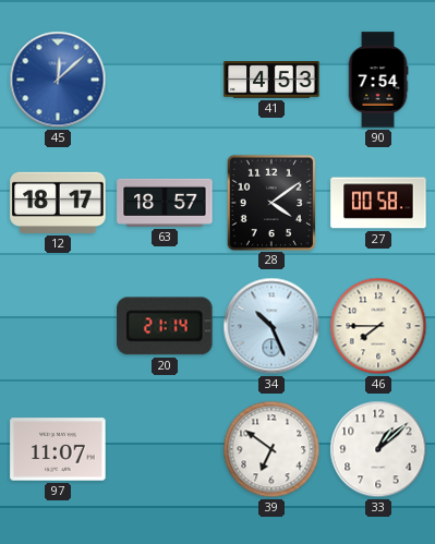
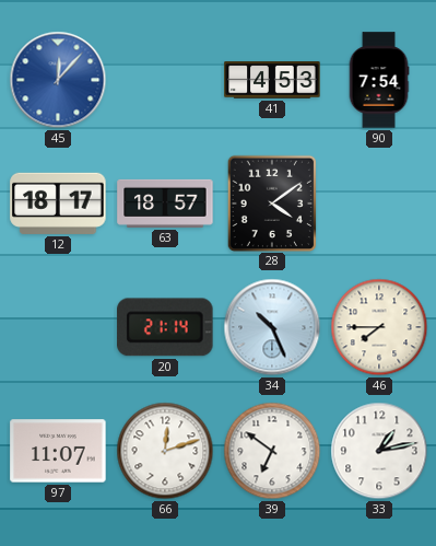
45: 12:08 -> 12:07
27: 00:58 -> none
66: none -> 12:12
33: 1:08 -> 1:13
